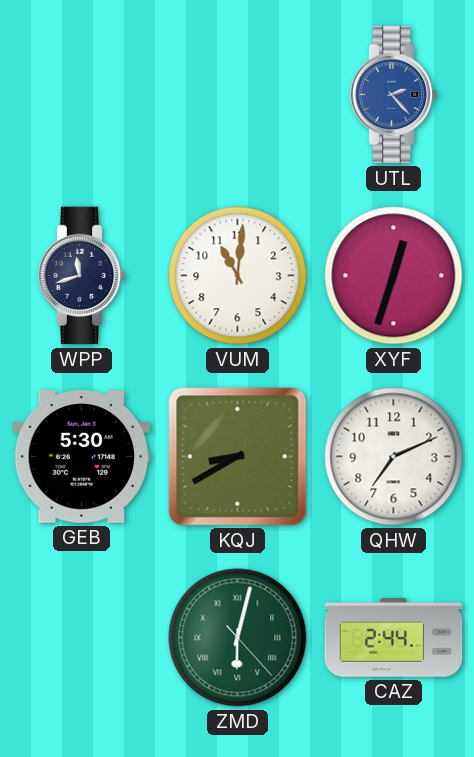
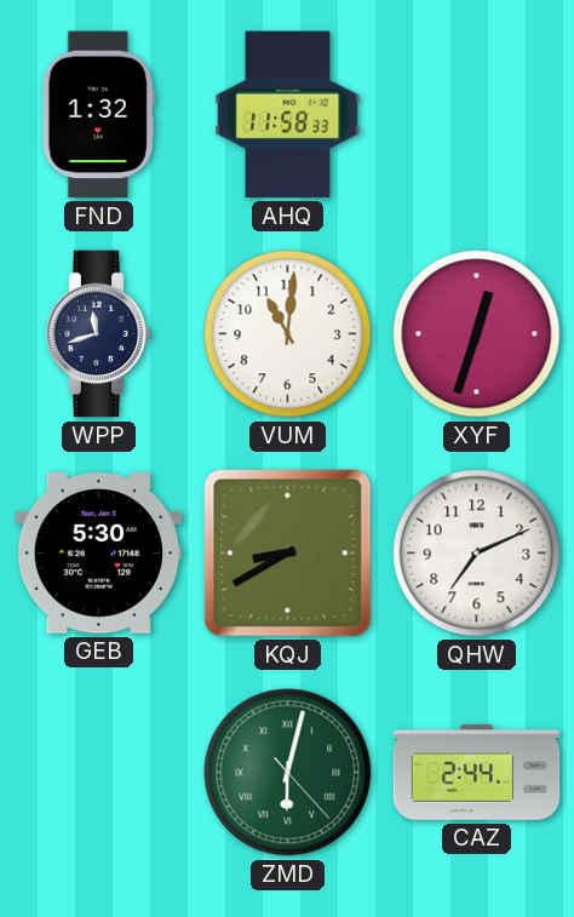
FND: none -> 1:32
AHQ: none -> 11:58
UTL: 2:23 -> none
